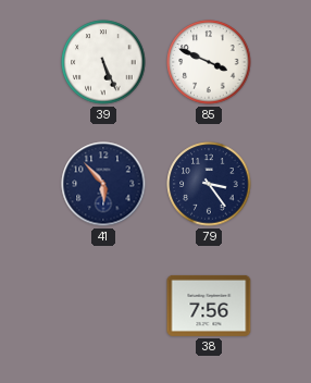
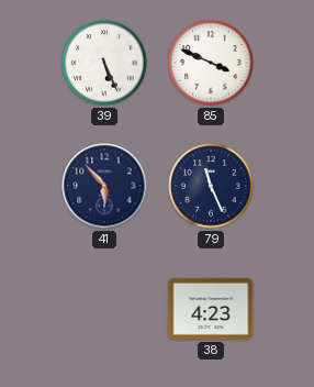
79: 3:24 -> 11:26
38: 7:56 -> 4:23
